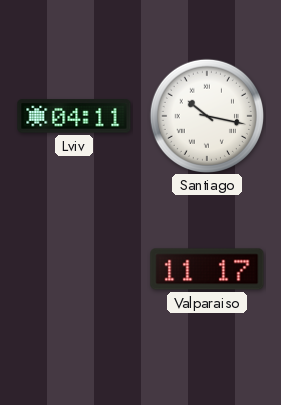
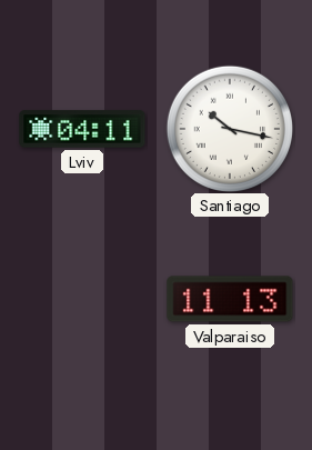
Valparaiso: 11:17 -> 11:13
